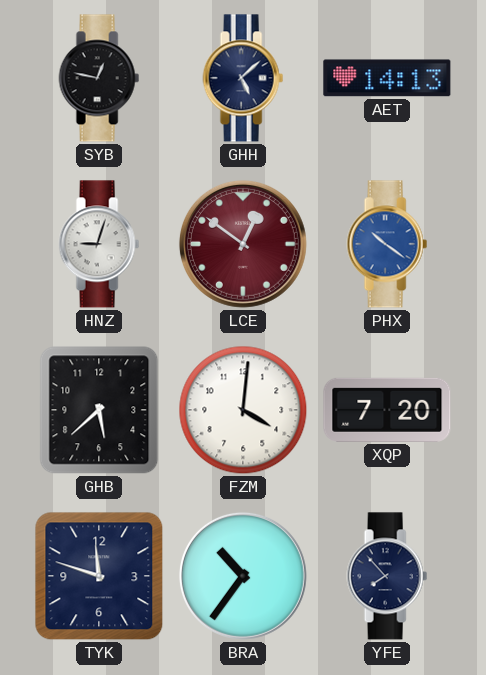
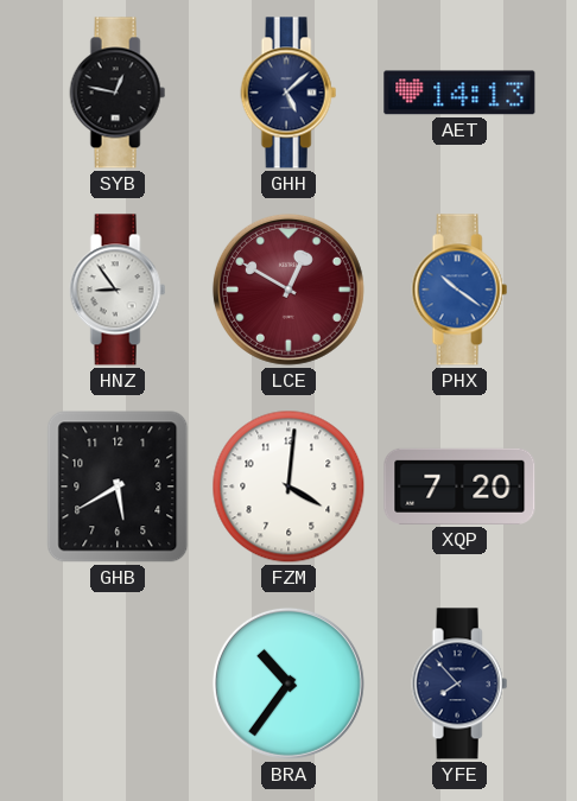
HNZ: 9:03 -> 8:54
LCE: 12:51 -> 12:50
GHB: 5:38 -> 5:40
TYK: 11:48 -> none
